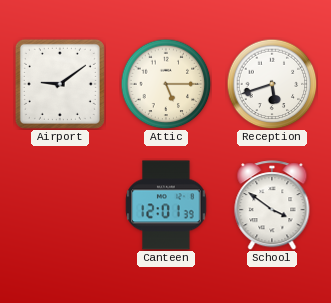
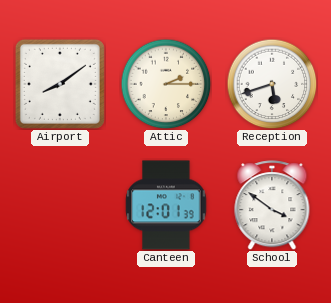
Airport: 9:09 -> 8:09
Attic: 5:15 -> 2:15
